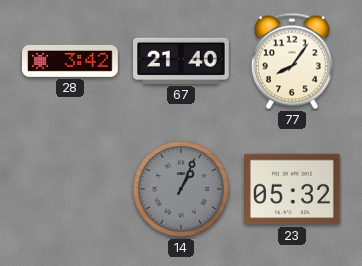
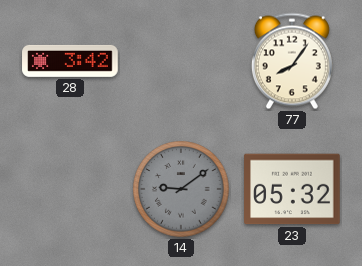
67: 21:40 -> none
14: 1:04 -> 9:09
